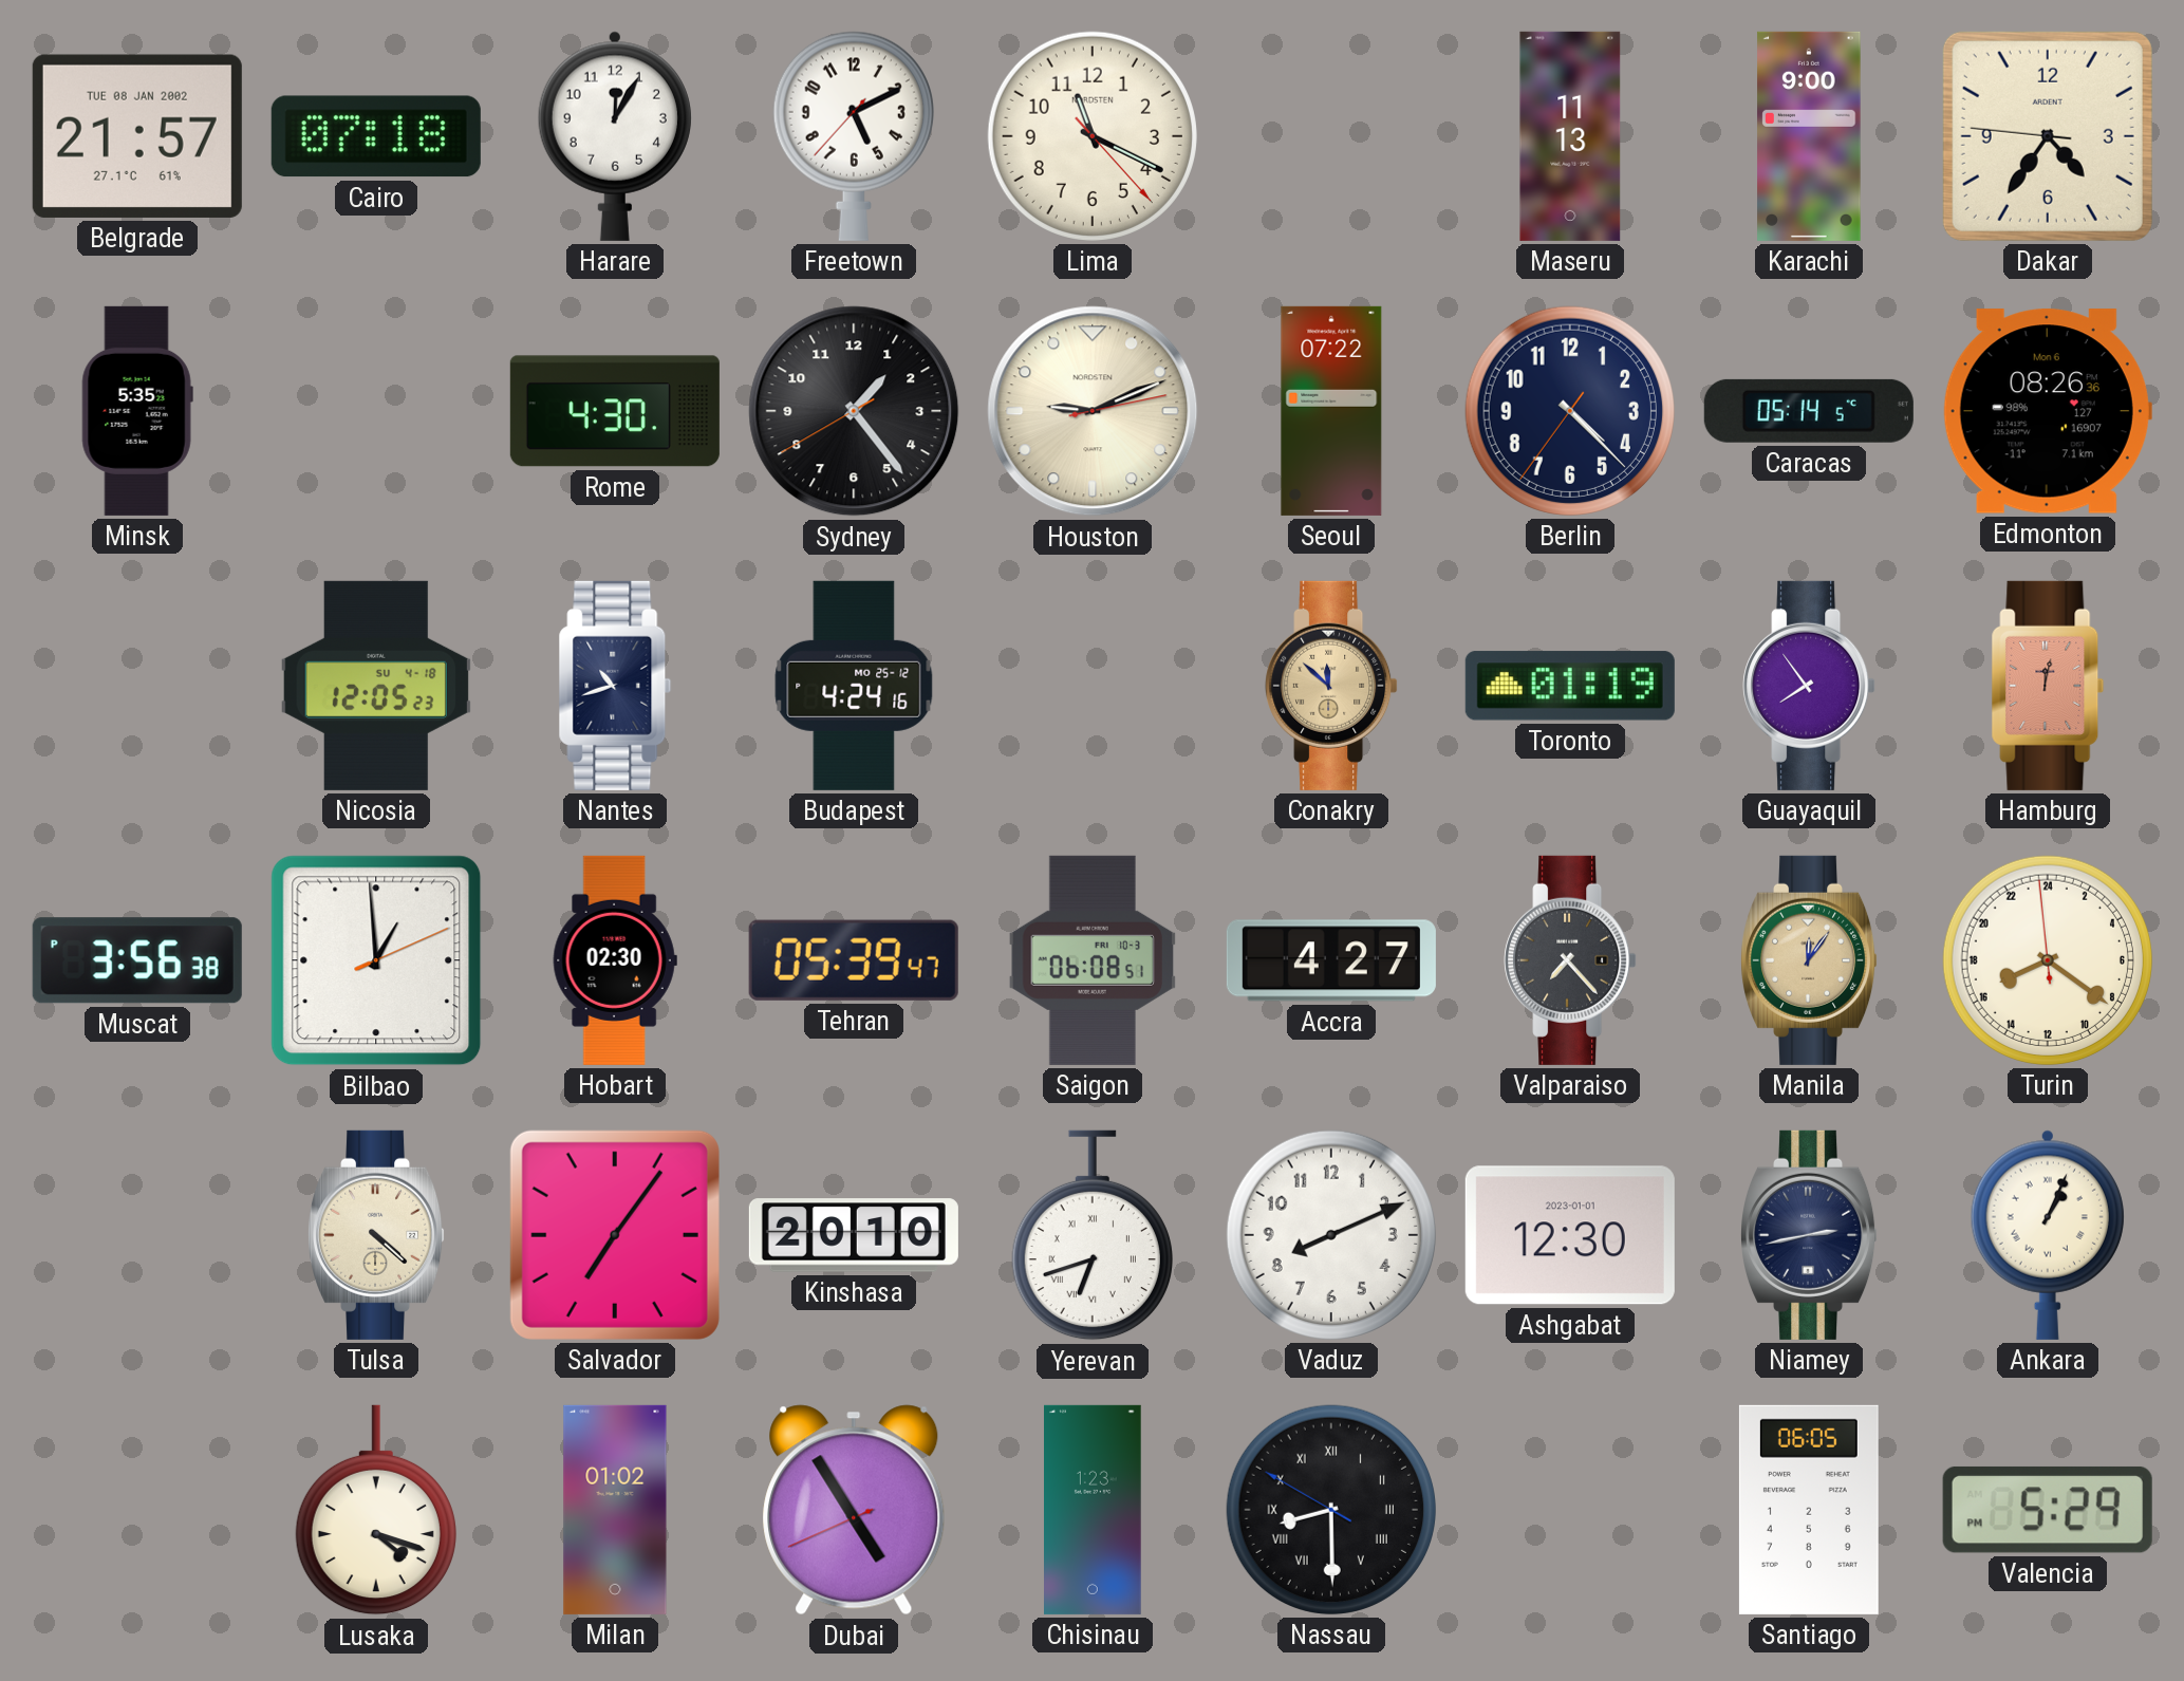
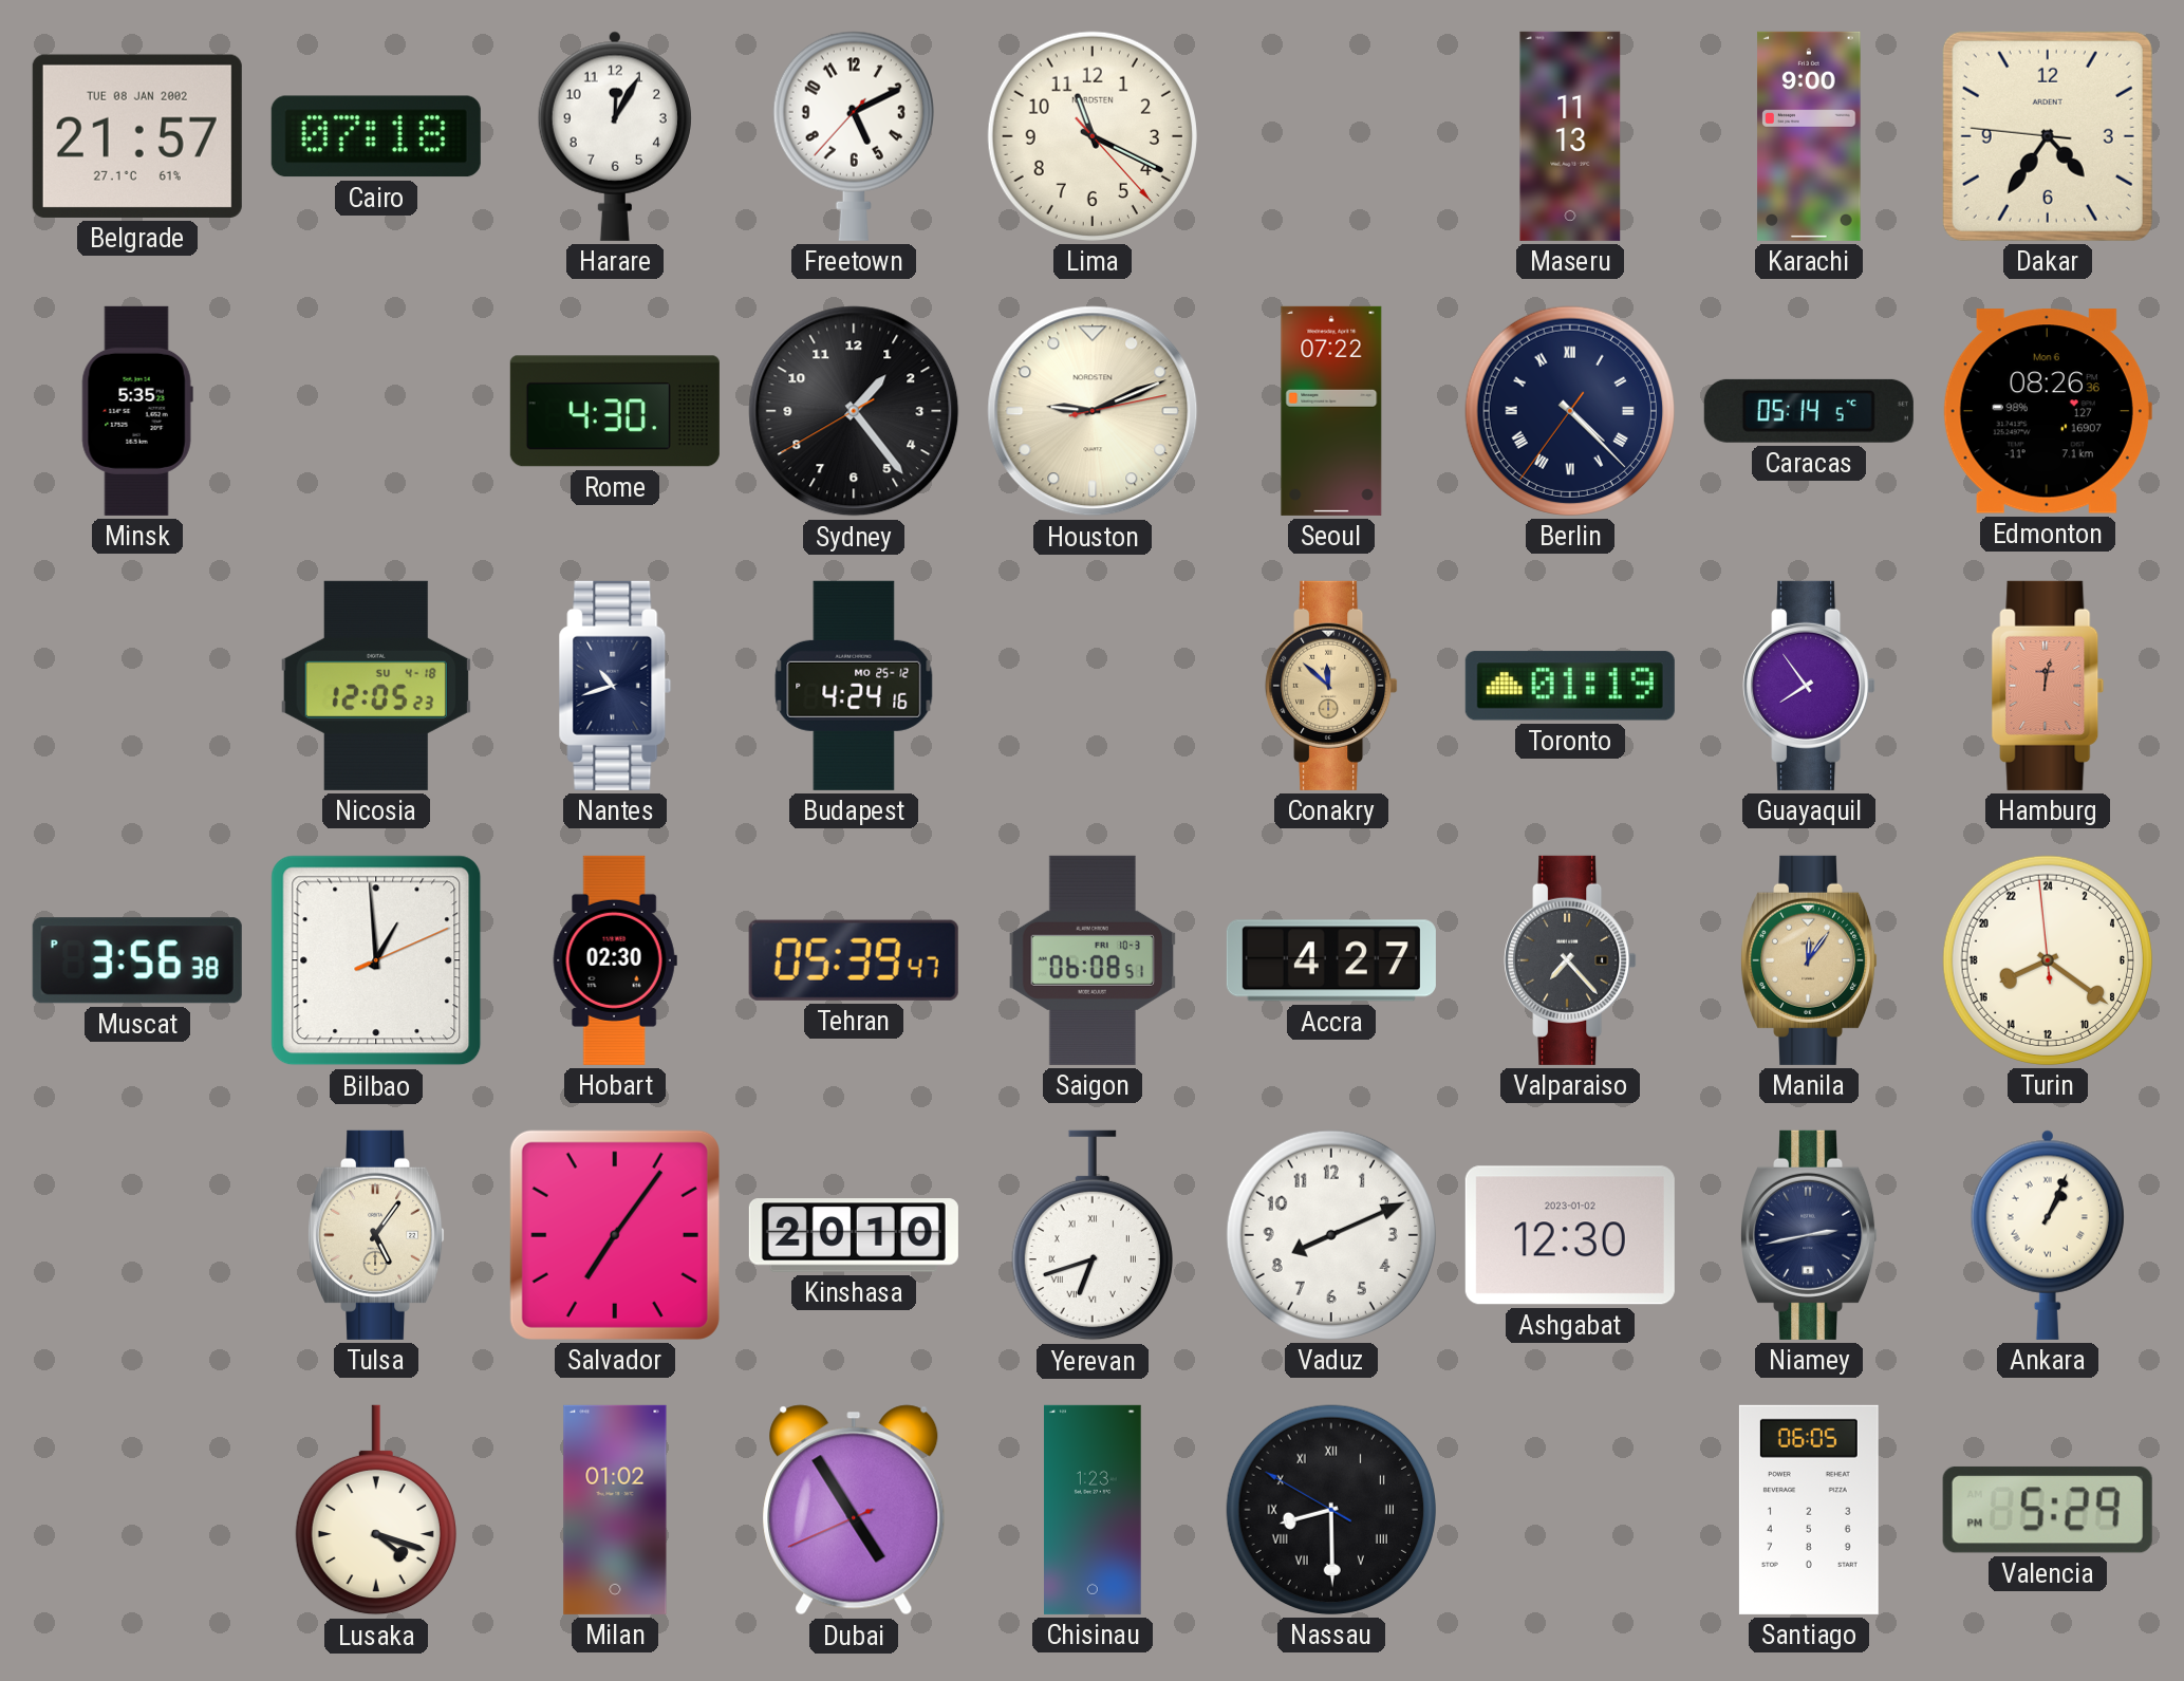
Berlin numerals: Arabic -> Roman
Tulsa: 4:22 -> 5:06
Ashgabat date: 2023-01-01 -> 2023-01-02
